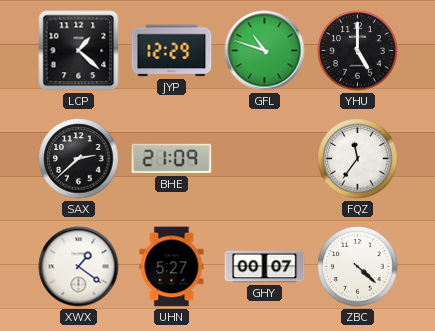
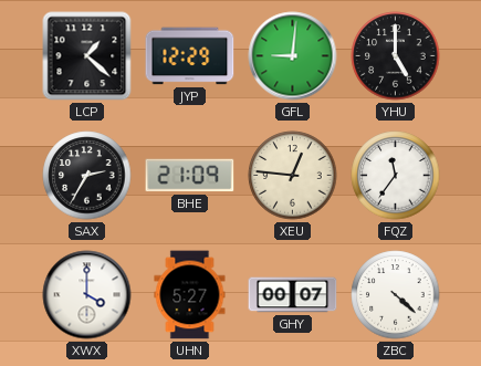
GFL: 10:48 -> 9:01
SAX: 2:38 -> 2:35
XEU: none -> 12:46
XWX: 1:21 -> 4:00
